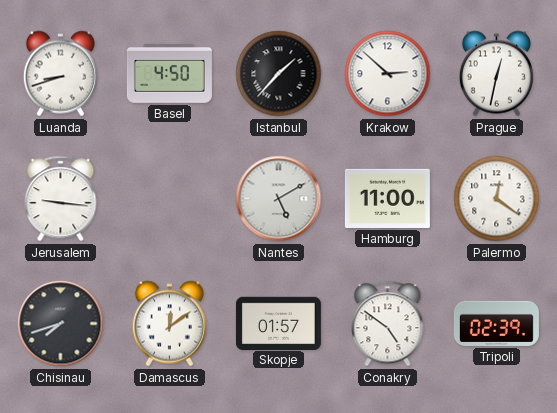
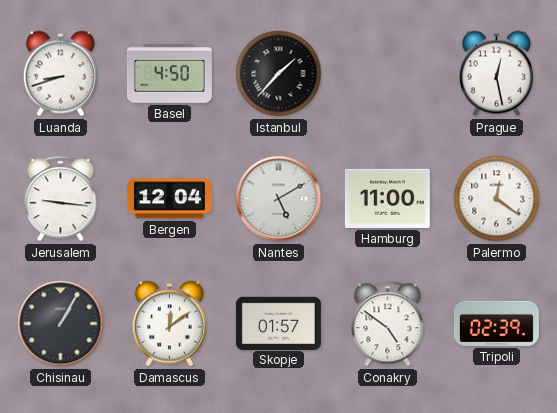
Krakow: 2:52 -> none
Prague: 12:32 -> 12:28
Bergen: none -> 12:04
Chisinau: 7:42 -> 1:05
